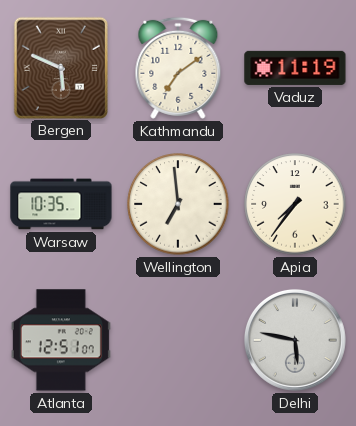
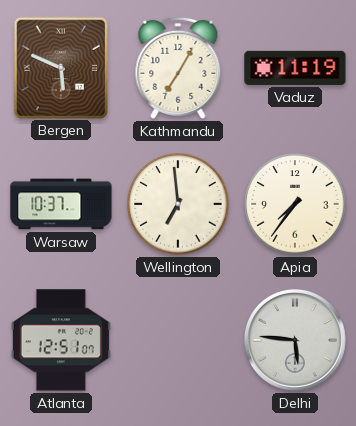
Kathmandu: 7:09 -> 7:05
Warsaw: 10:35 -> 10:37
Delhi: 5:47 -> 5:46
